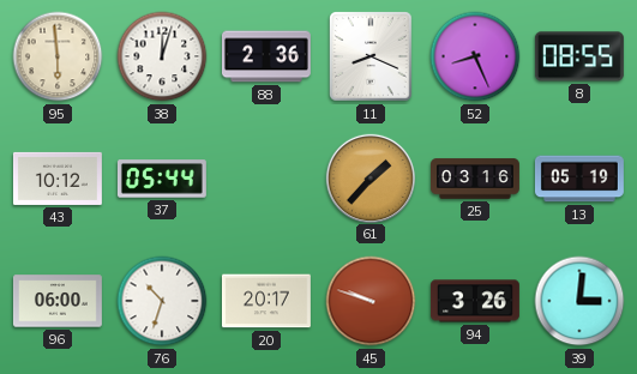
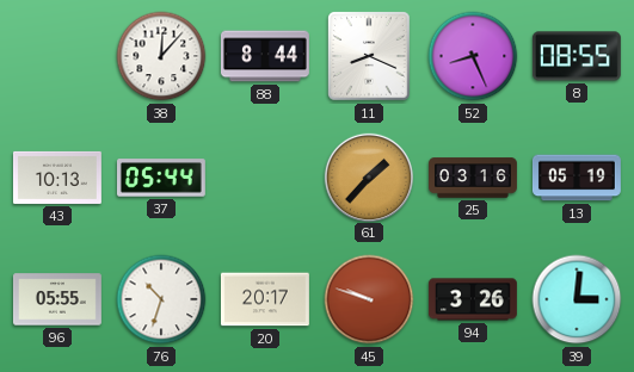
95: 5:59 -> none
38: 12:03 -> 12:07
88: 2:36 -> 8:44
43: 10:12 -> 10:13
96: 06:00 -> 05:55
